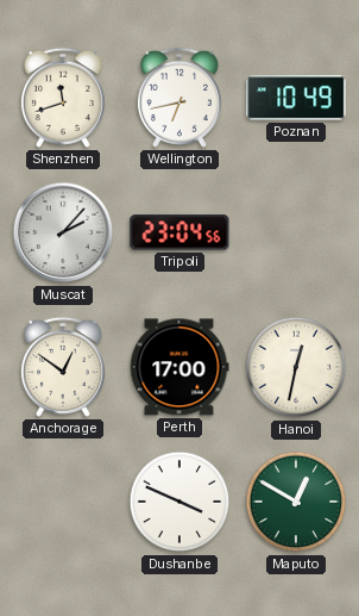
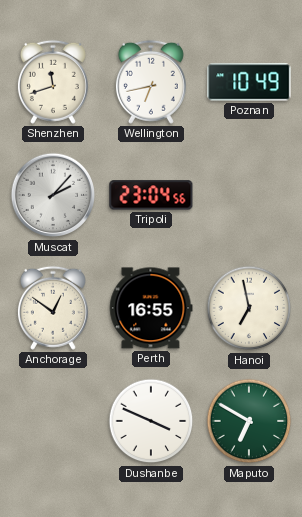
Perth: 17:00 -> 16:55
Hanoi: 12:32 -> 6:58
Maputo: 12:50 -> 6:50
